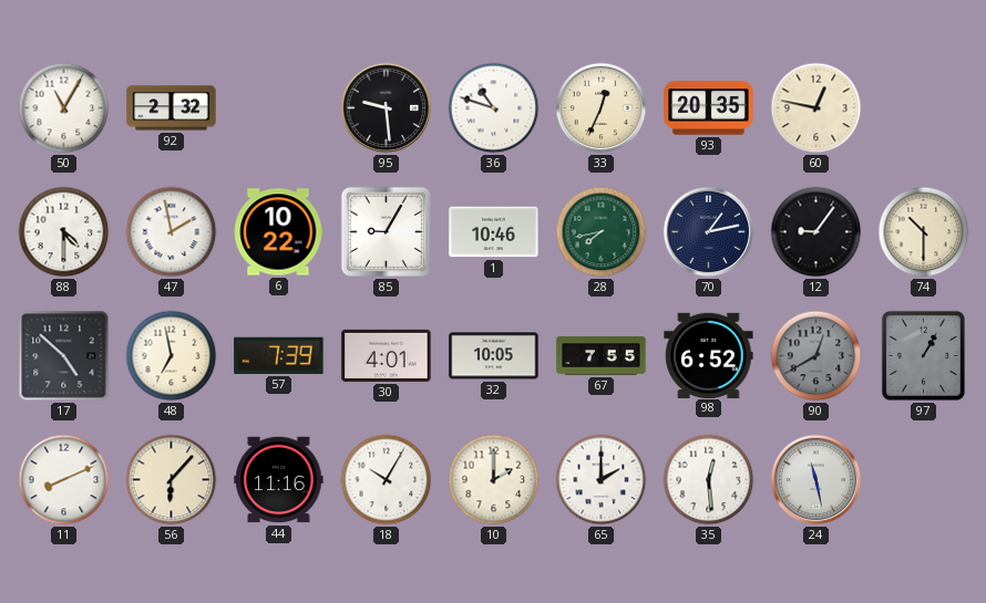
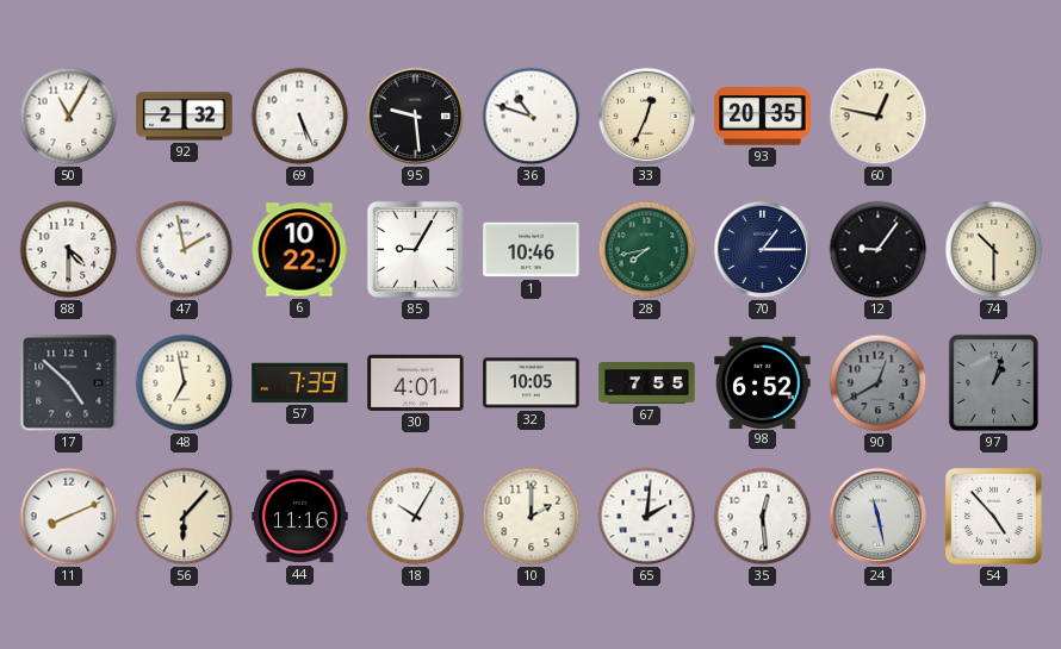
69: none -> 5:26
70: 1:13 -> 1:15
97: 1:05 -> 1:03
65: 2:00 -> 2:01
54: none -> 4:53
